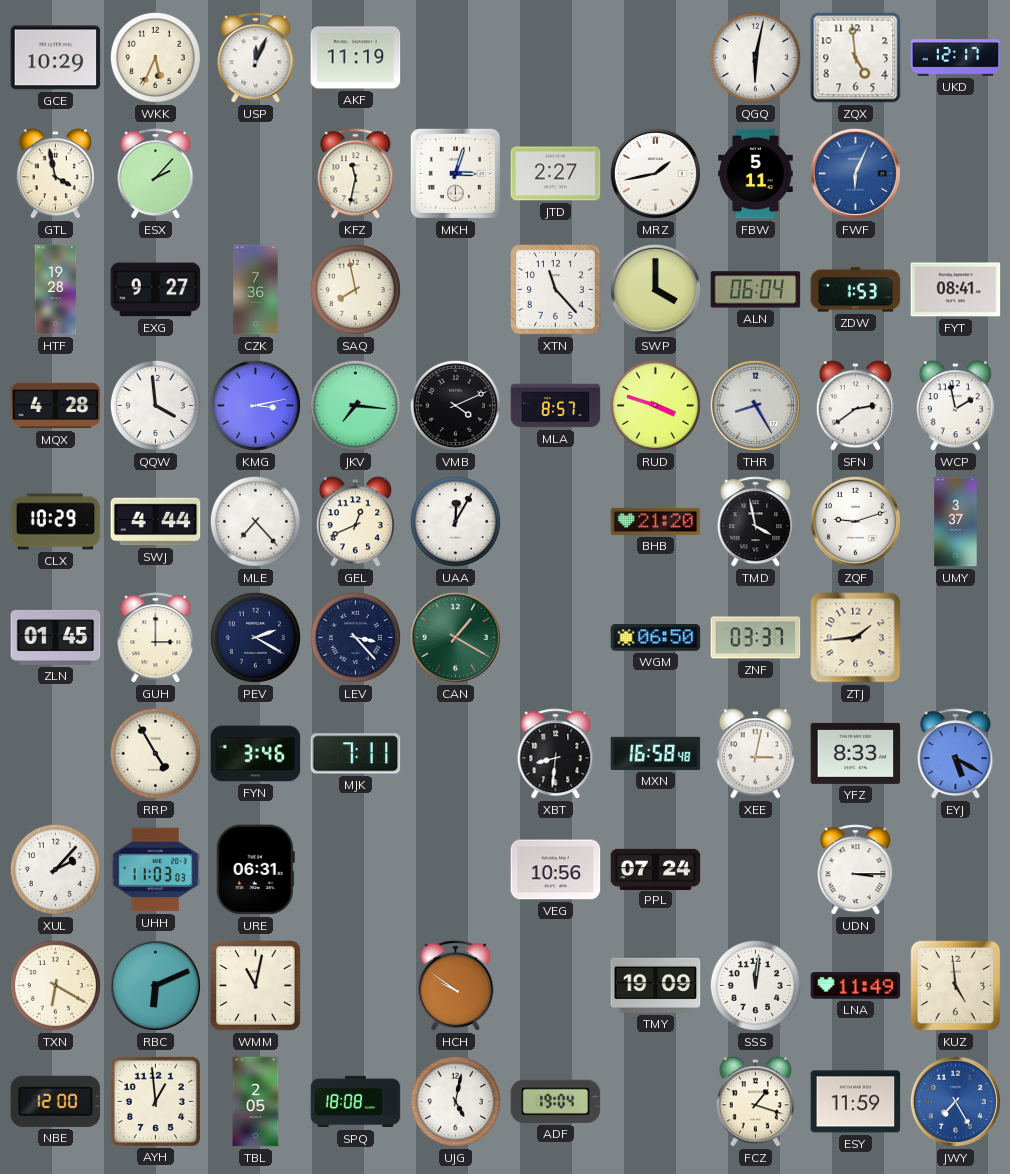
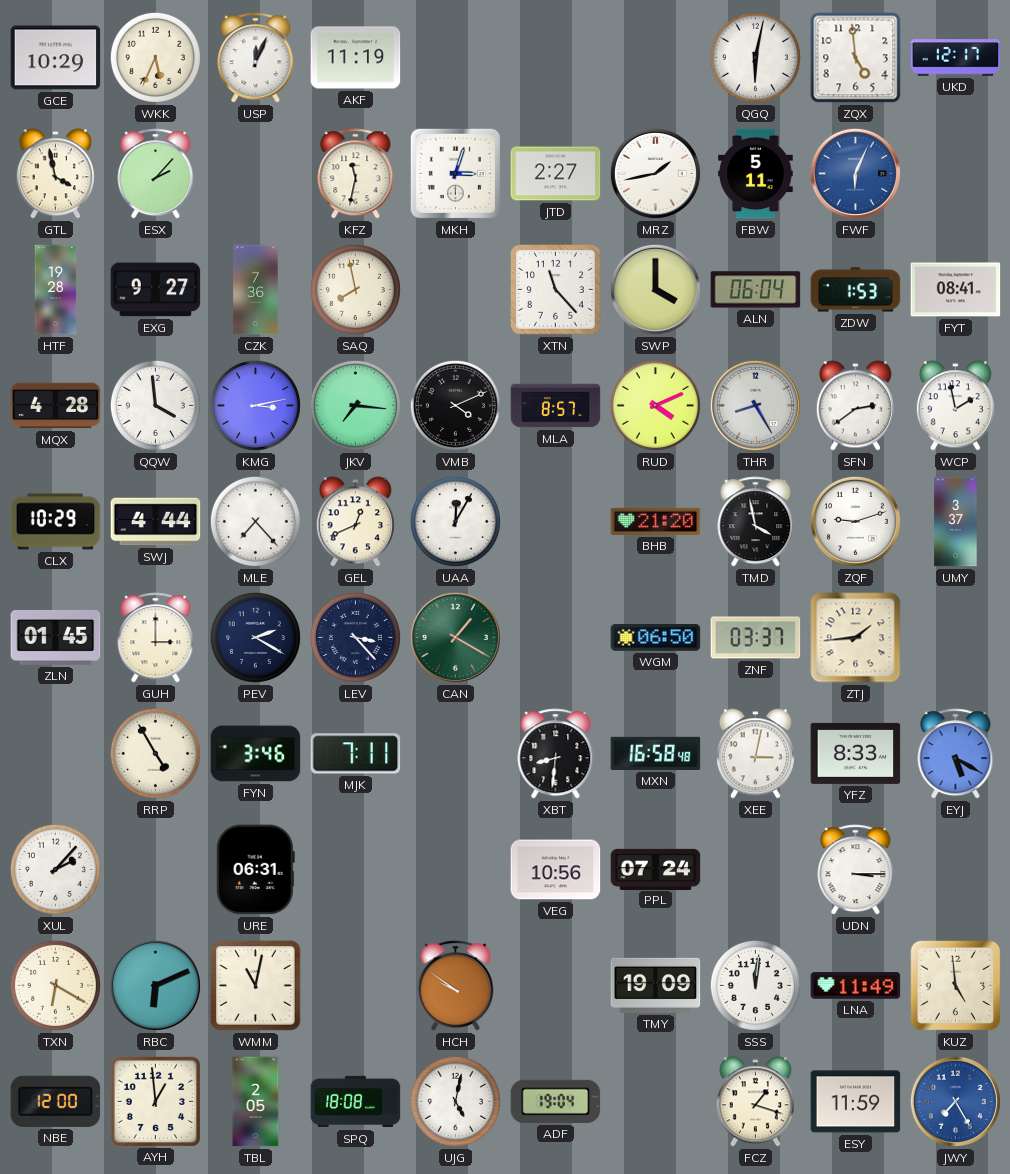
RUD: 3:48 -> 4:11
UHH: 11:03 -> none
